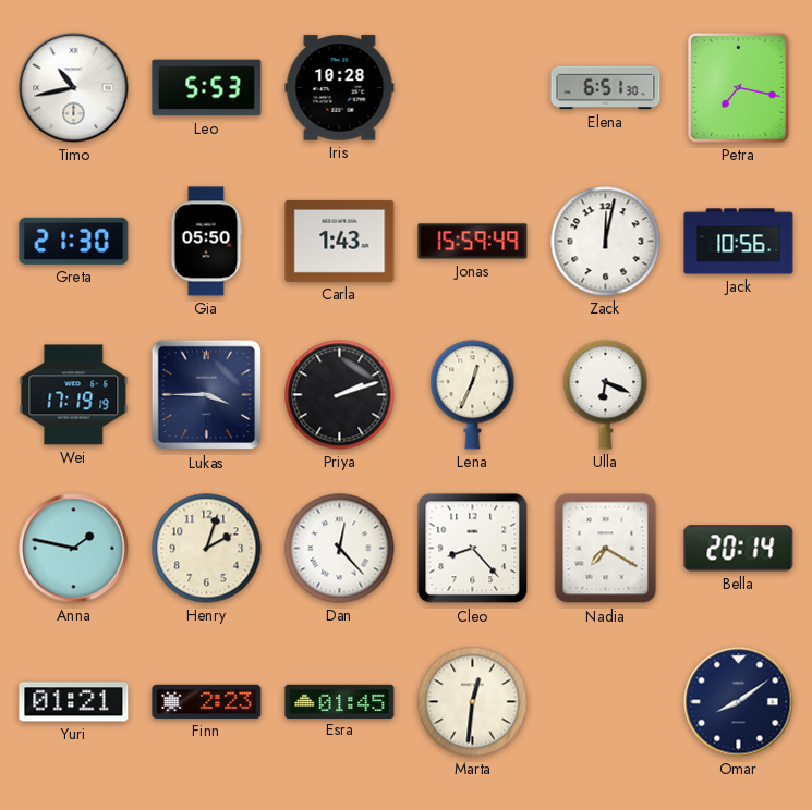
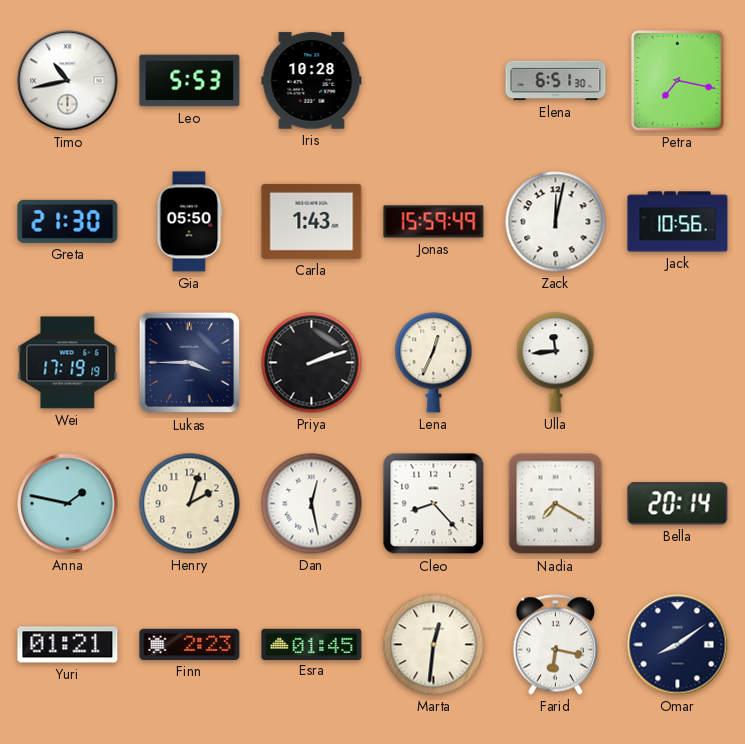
Ulla: 6:19 -> 11:44
Dan: 12:23 -> 12:28
Farid: none -> 6:17
